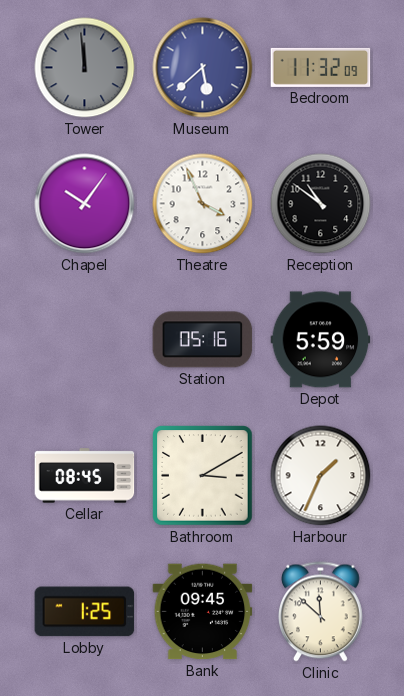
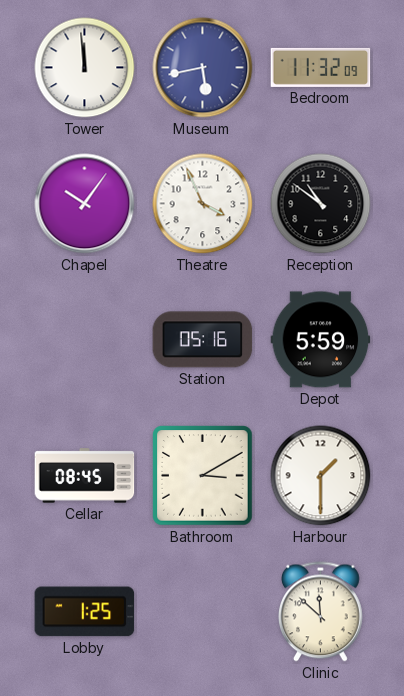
Tower dial: grey -> white
Museum: 5:38 -> 5:43
Harbour: 1:34 -> 1:30
Bank: 09:45 -> none
